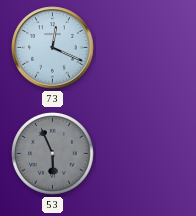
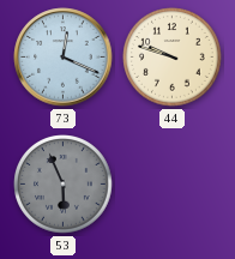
44: none -> 9:48
